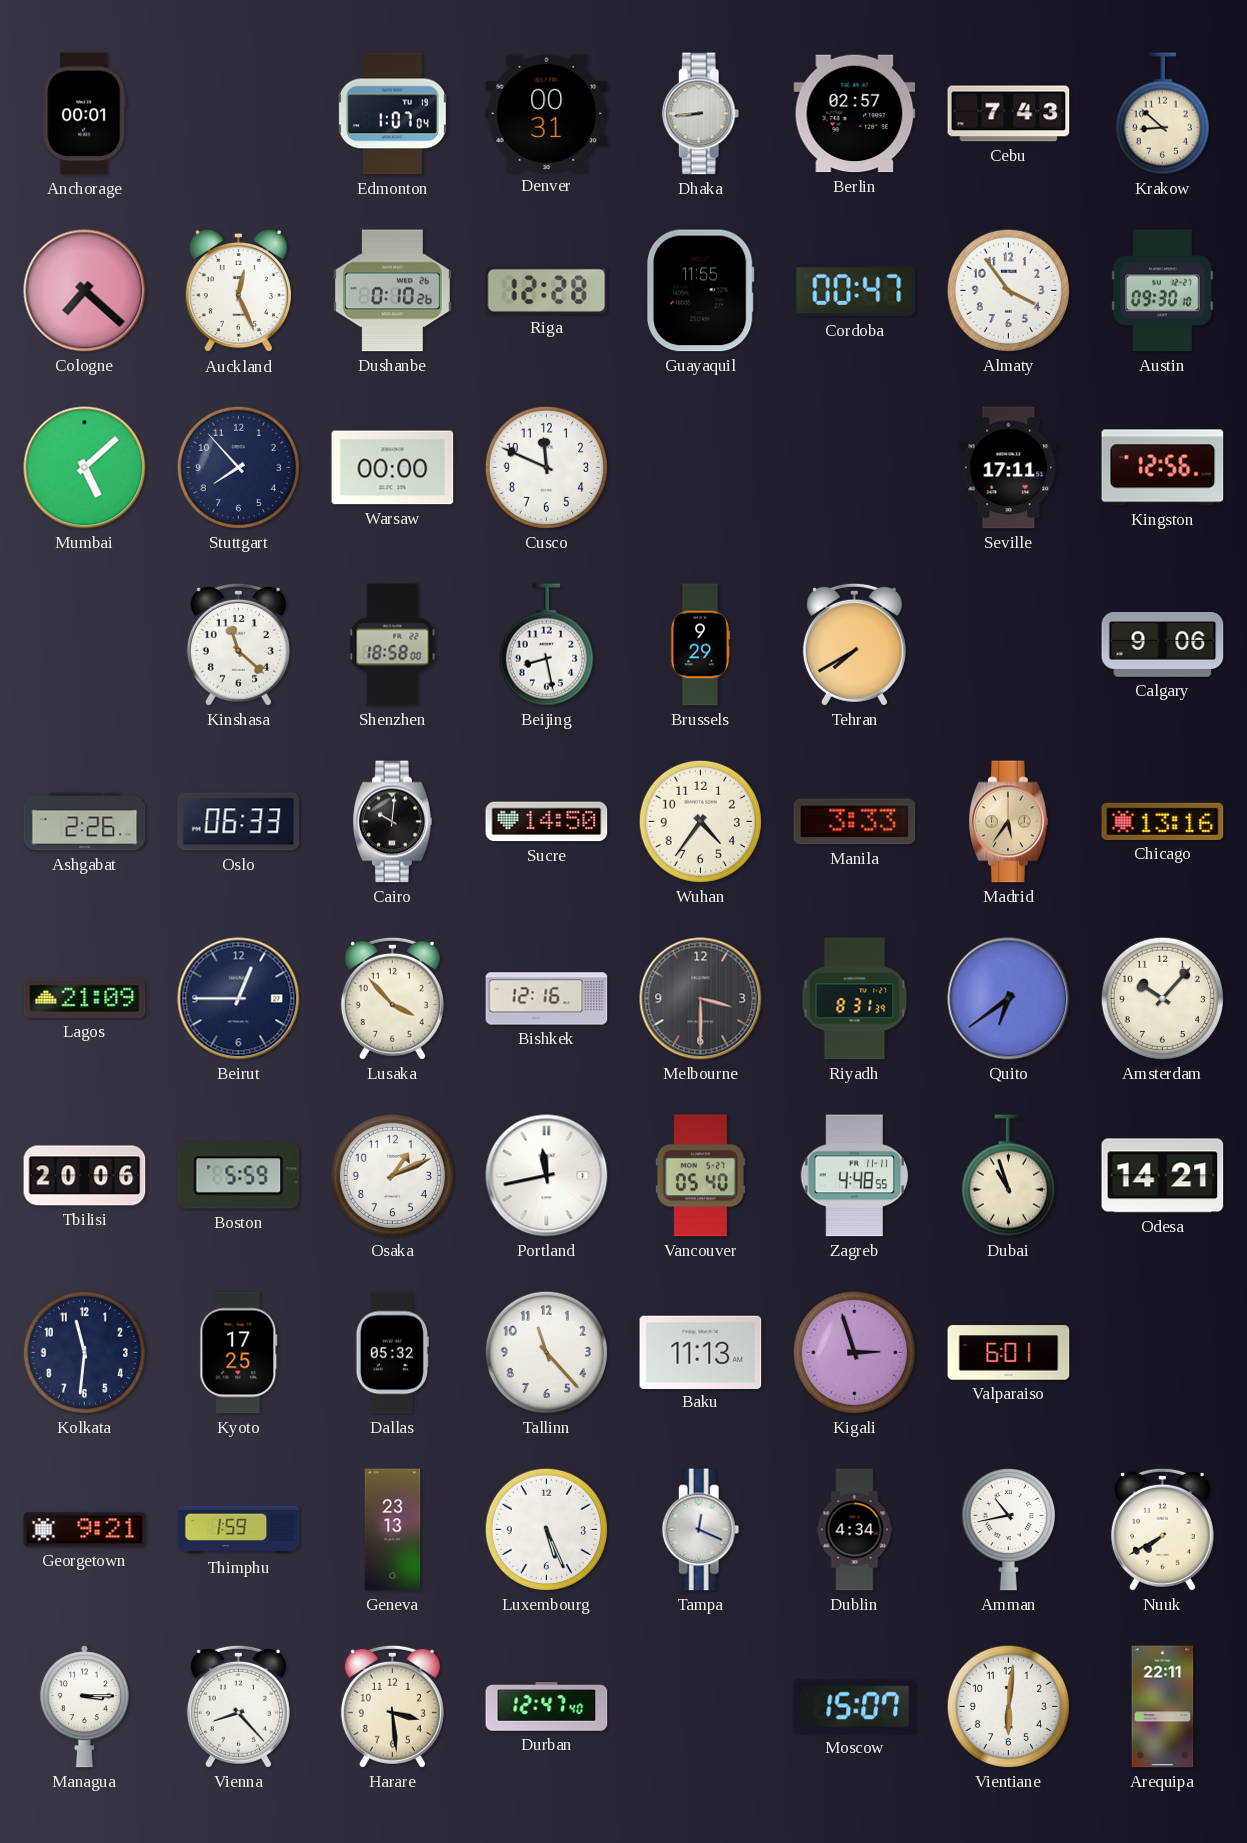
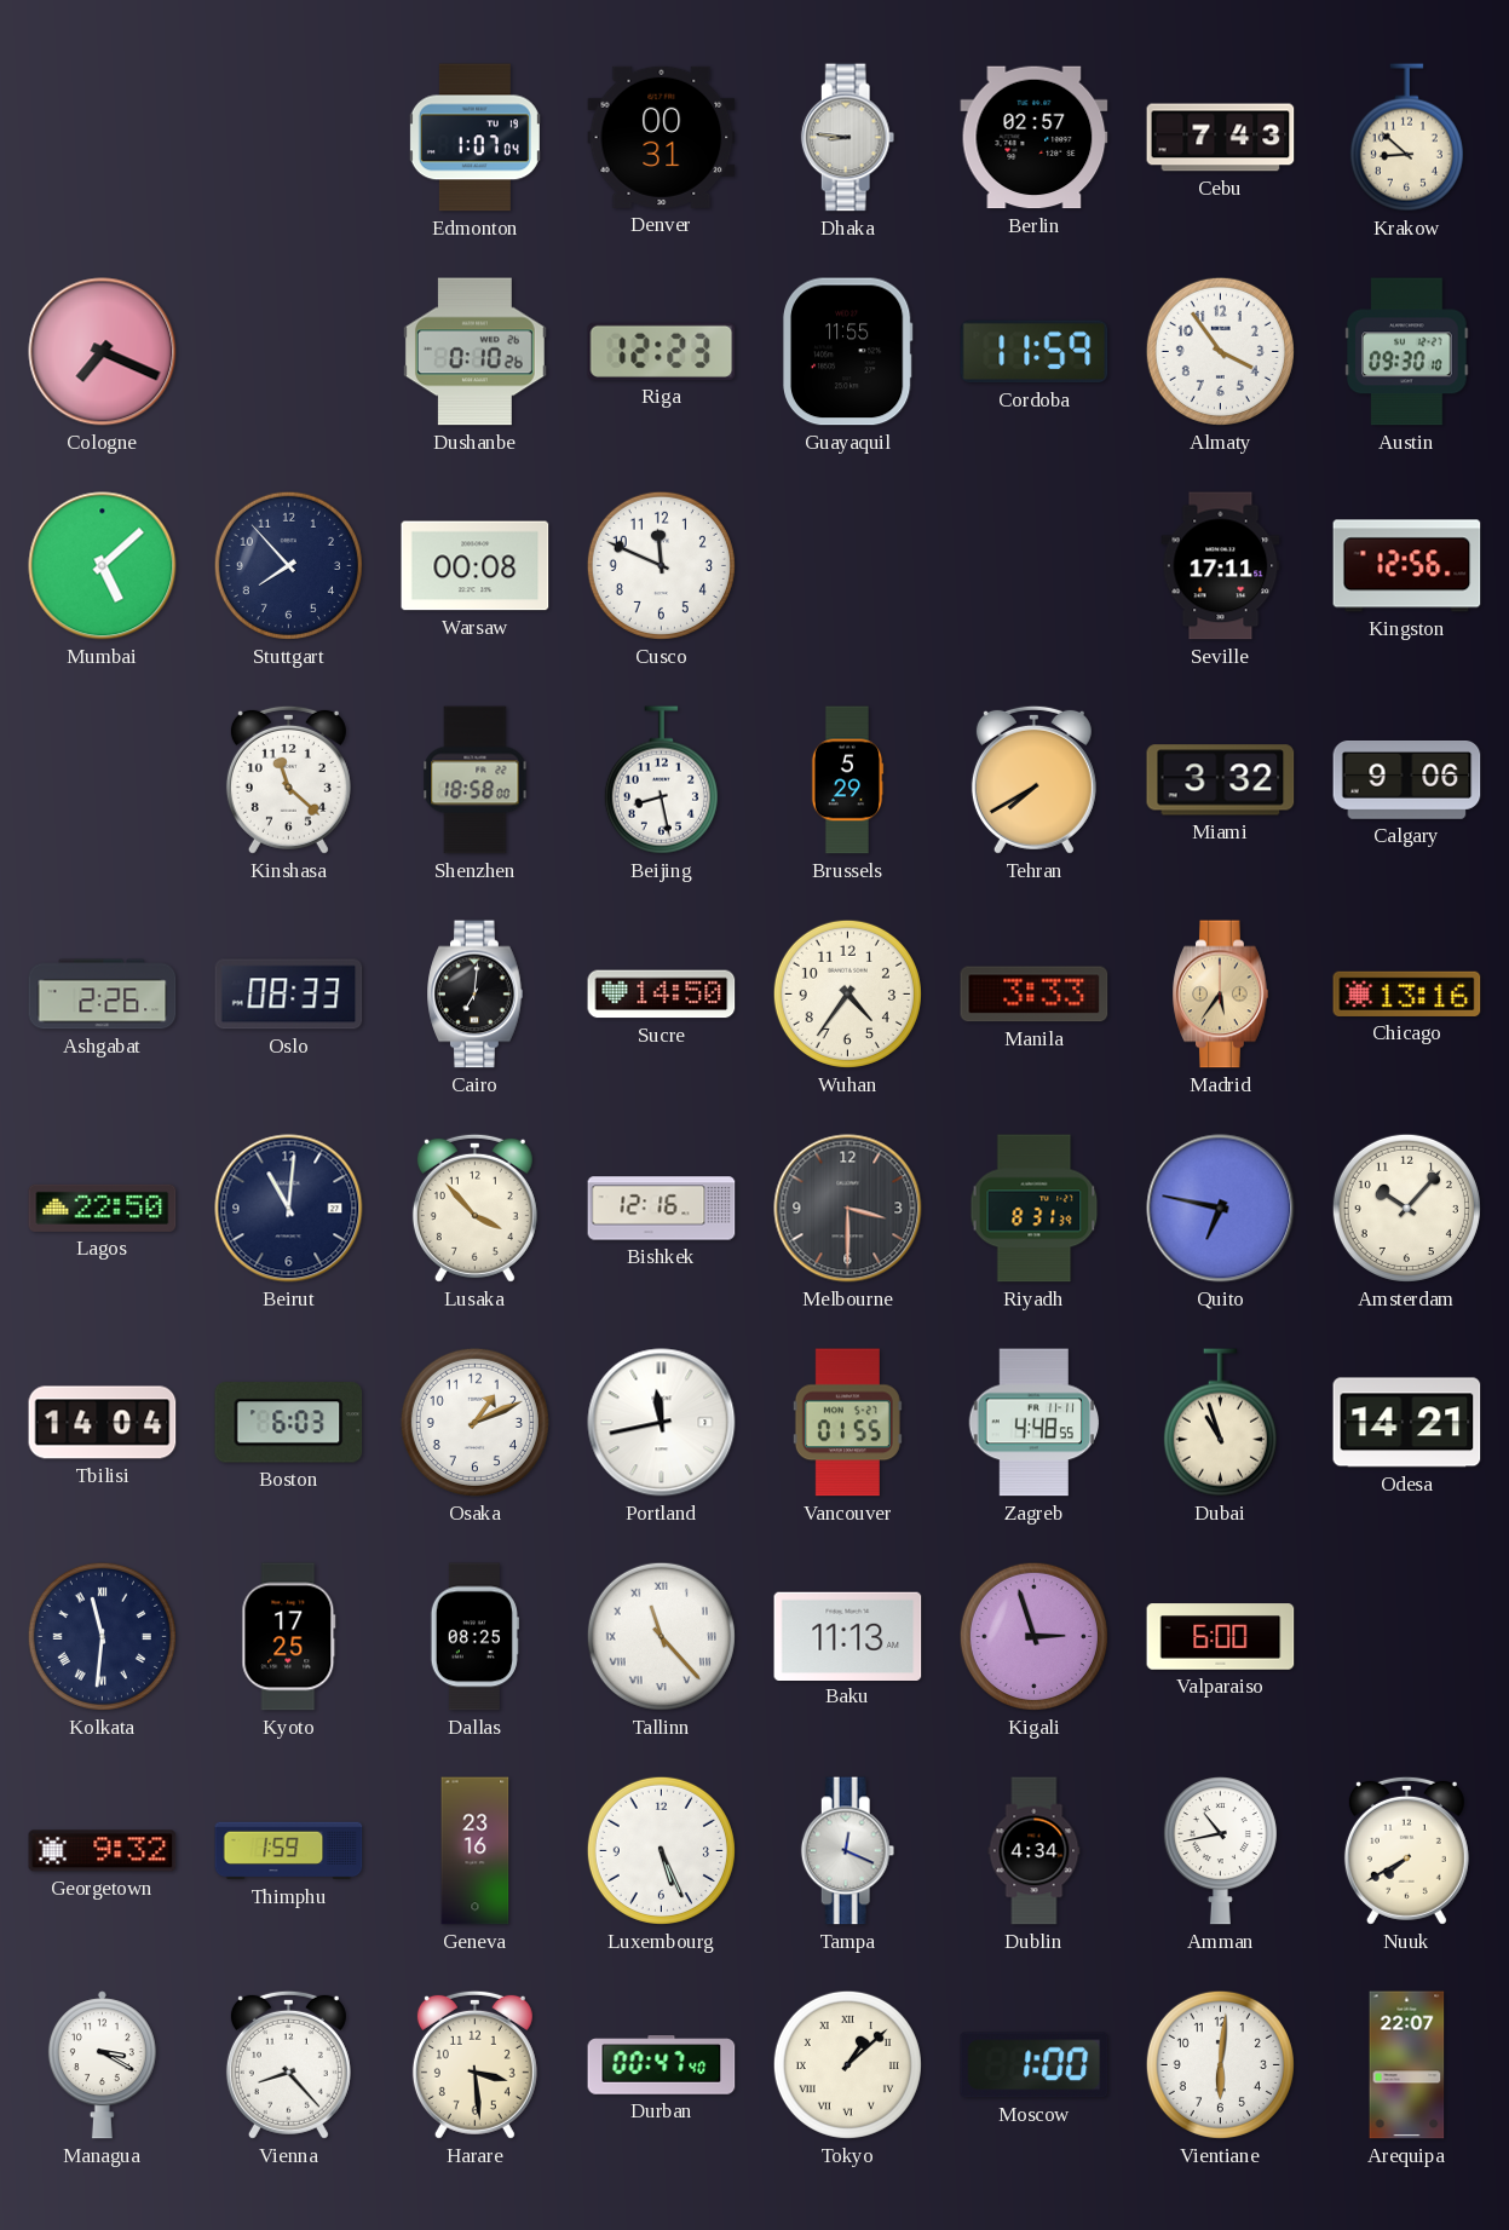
Anchorage: 00:01 -> none
Dhaka: 8:44 -> 8:46
Cologne: 7:22 -> 7:19
Auckland: 12:26 -> none
Riga: 12:28 -> 12:23
Cordoba: 00:47 -> 11:59
Warsaw: 00:00 -> 00:08
Brussels: 9:29 -> 5:29
Miami: none -> 3:32
Oslo: 06:33 -> 08:33
Cairo: 10:01 -> 7:01
Lagos: 21:09 -> 22:50
Beirut: 12:45 -> 11:01
Quito: 6:39 -> 6:47
Tbilisi: 20:06 -> 14:04
Boston: 5:59 -> 6:03
Vancouver: 05:40 -> 01:55
Kolkata numerals: Arabic -> Roman
Dallas: 05:32 -> 08:25
Tallinn numerals: Arabic -> Roman
Valparaiso: 6:01 -> 6:00
Georgetown: 9:21 -> 9:32
Geneva: 23:13 -> 23:16
Managua: 3:15 -> 3:20
Durban: 12:47 -> 00:47
Tokyo: none -> 1:08
Moscow: 15:07 -> 1:00
Arequipa: 22:11 -> 22:07
